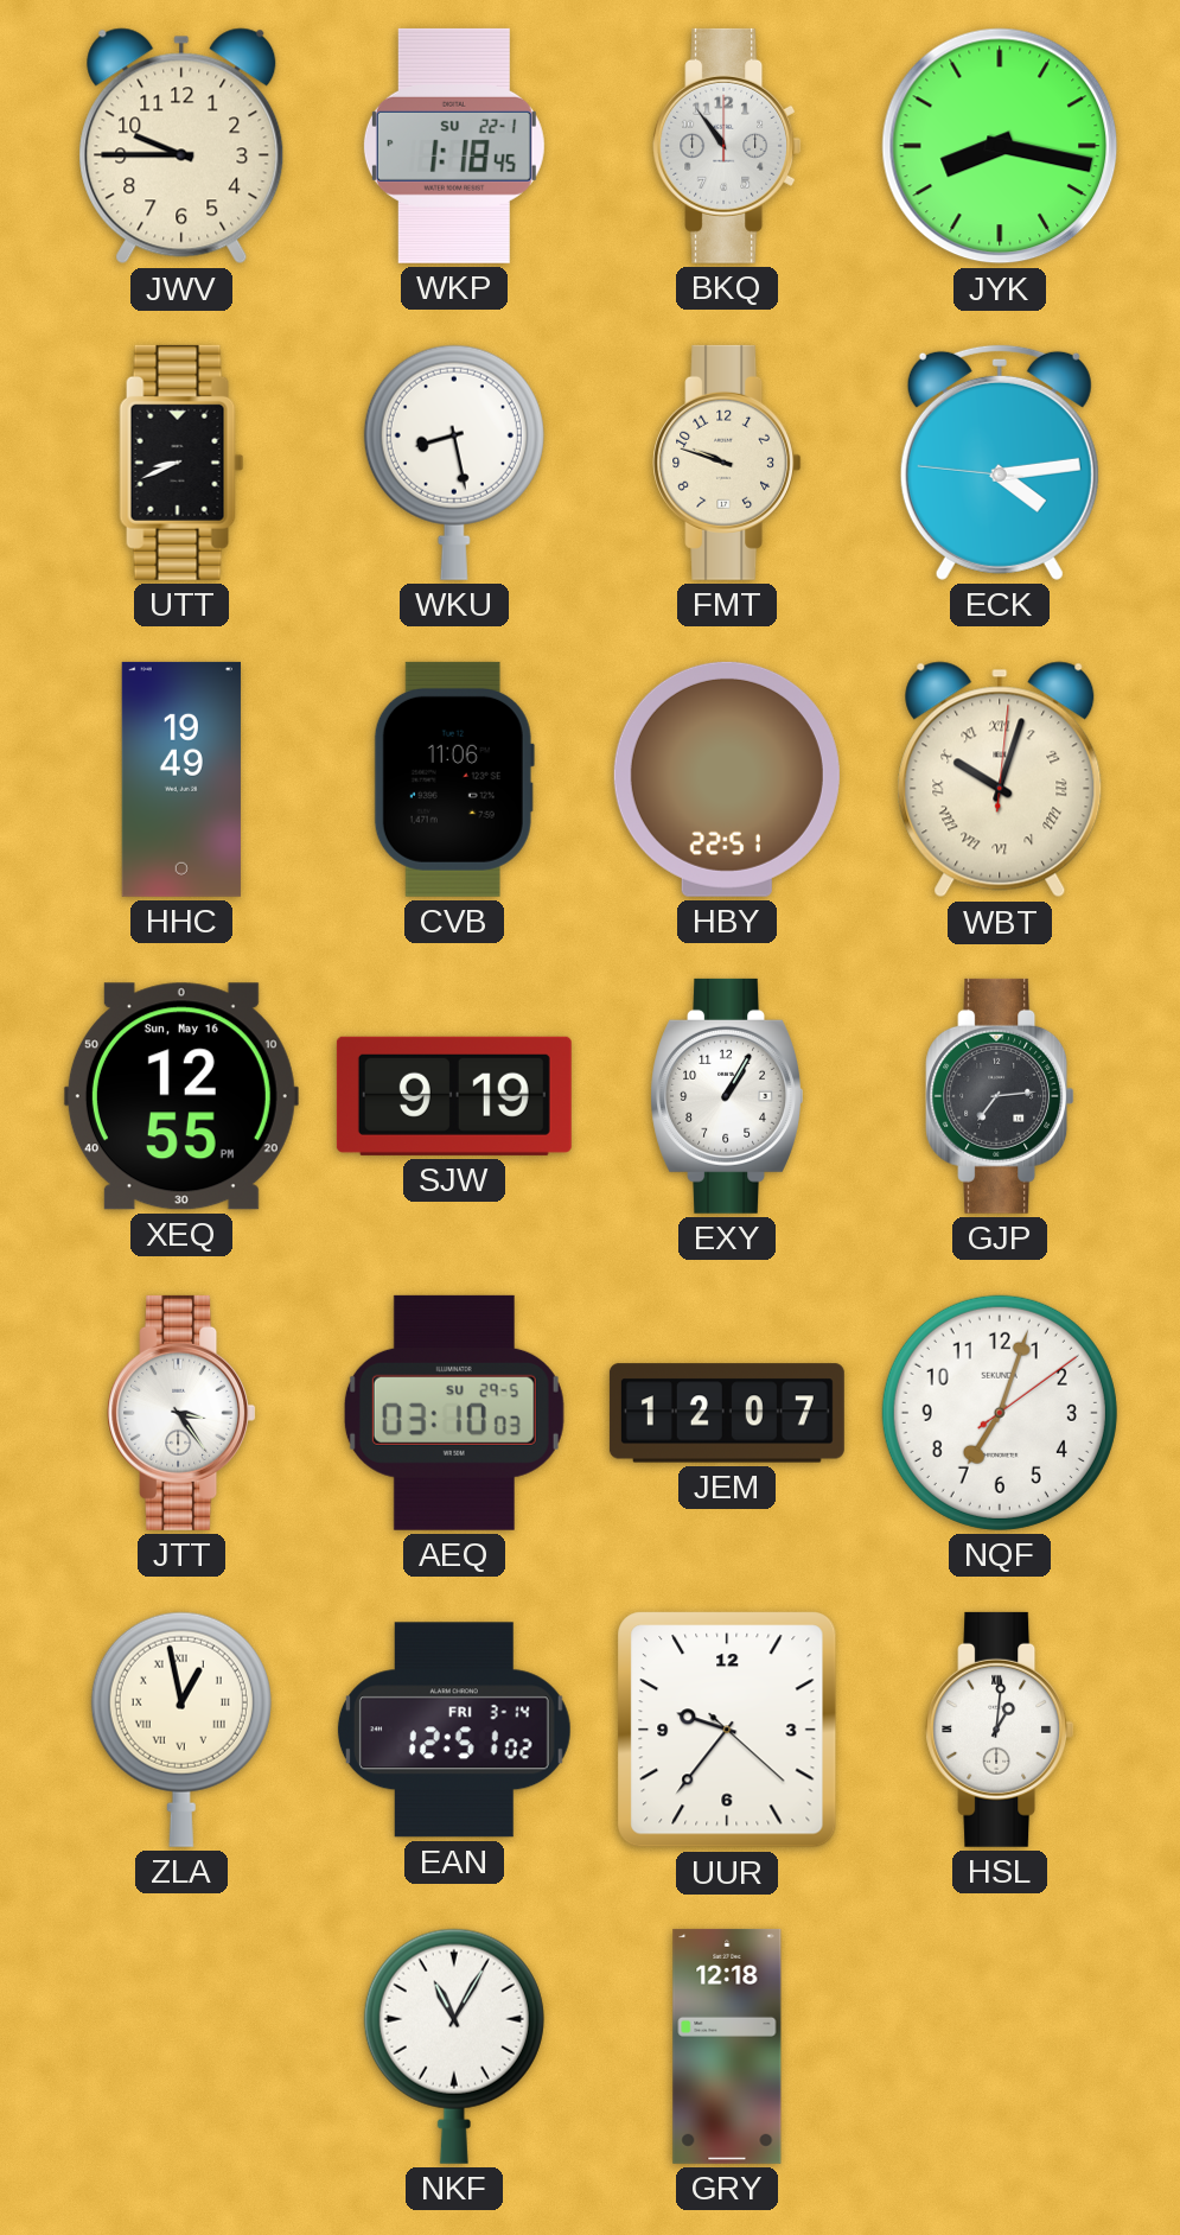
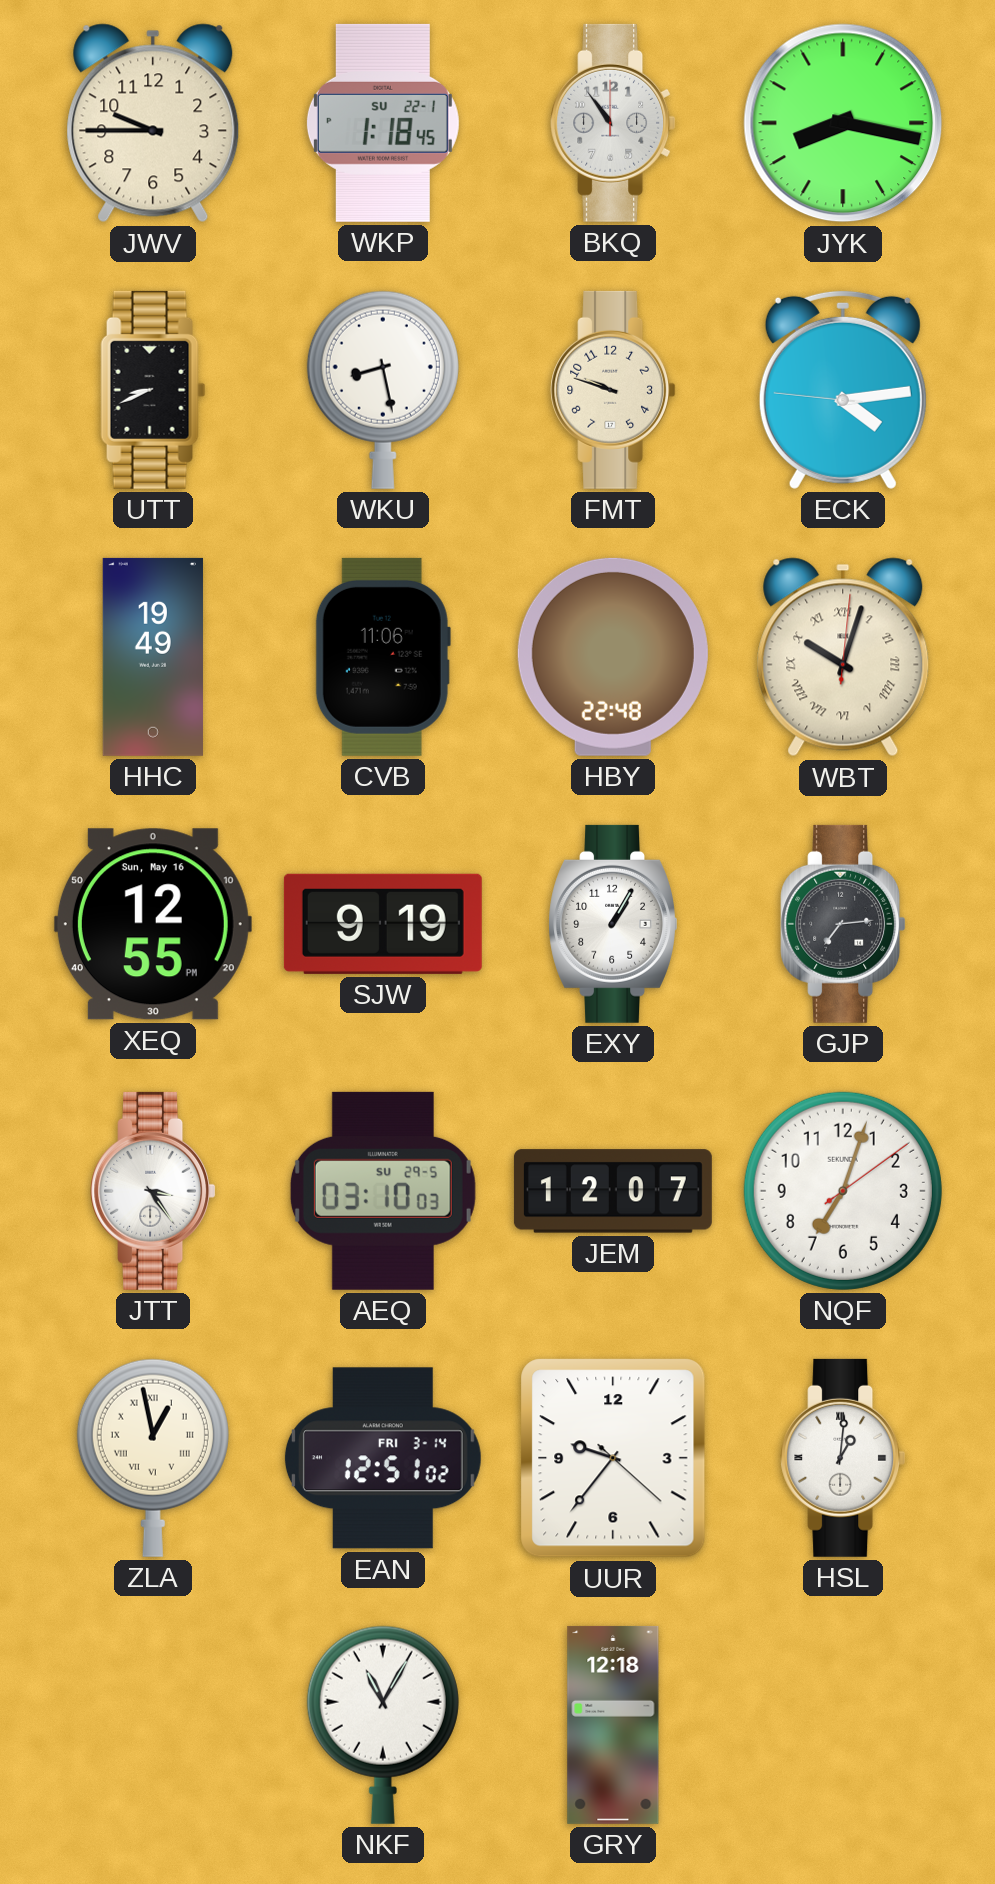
HBY: 22:51 -> 22:48
